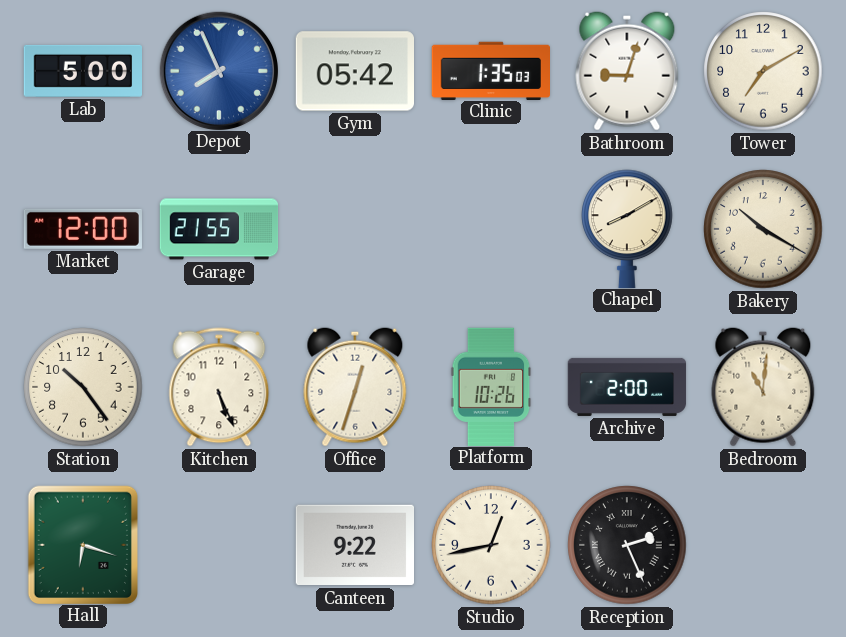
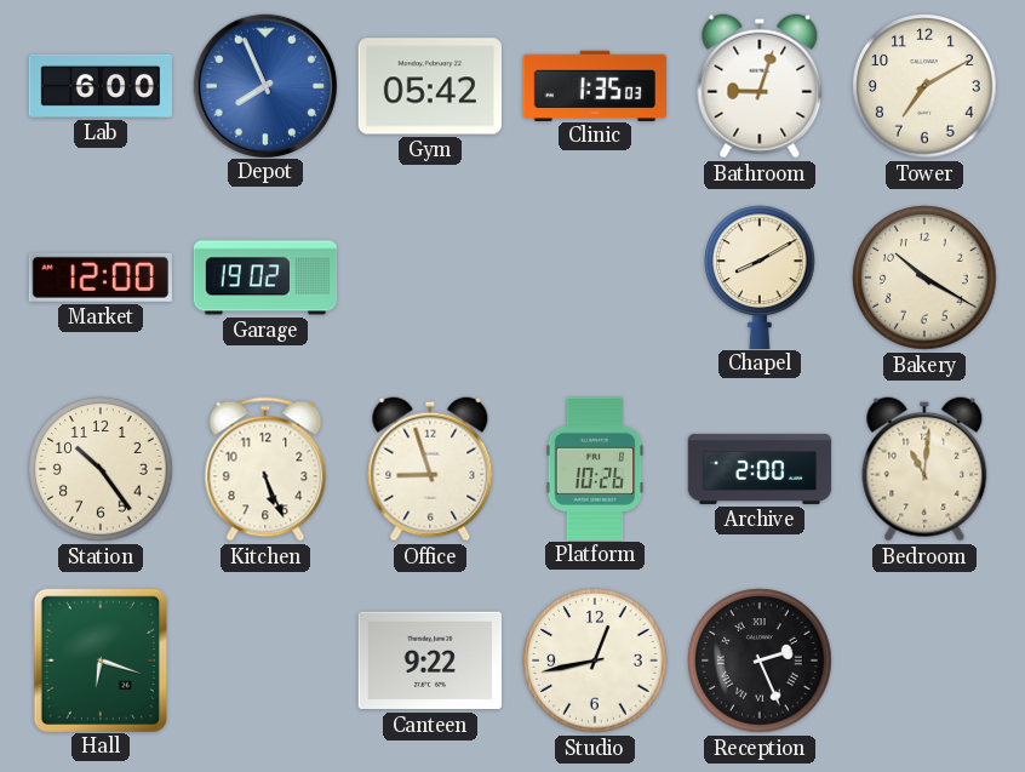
Lab: 5:00 -> 6:00
Garage: 21:55 -> 19:02
Office: 12:33 -> 8:57
